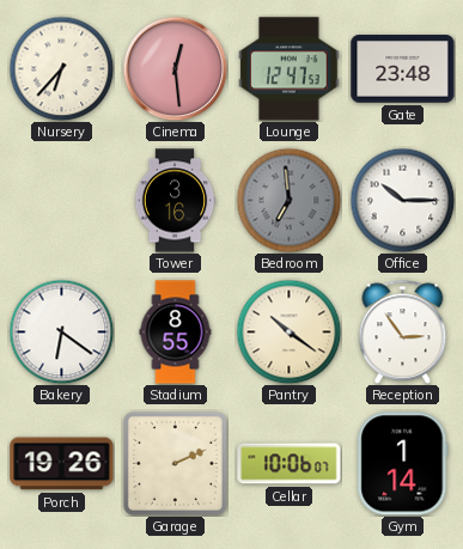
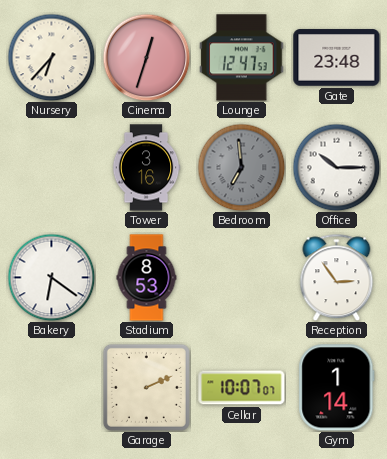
Cinema: 12:29 -> 12:33
Stadium: 8:55 -> 8:53
Pantry: 10:21 -> none
Porch: 19:26 -> none
Cellar: 10:06 -> 10:07
